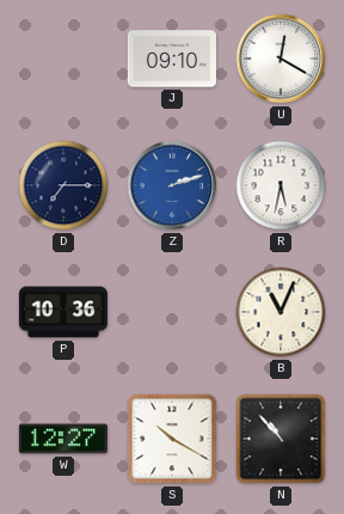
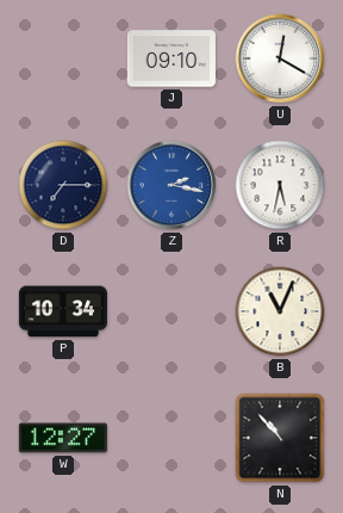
Z: 2:12 -> 2:17
P: 10:36 -> 10:34
S: 10:20 -> none
